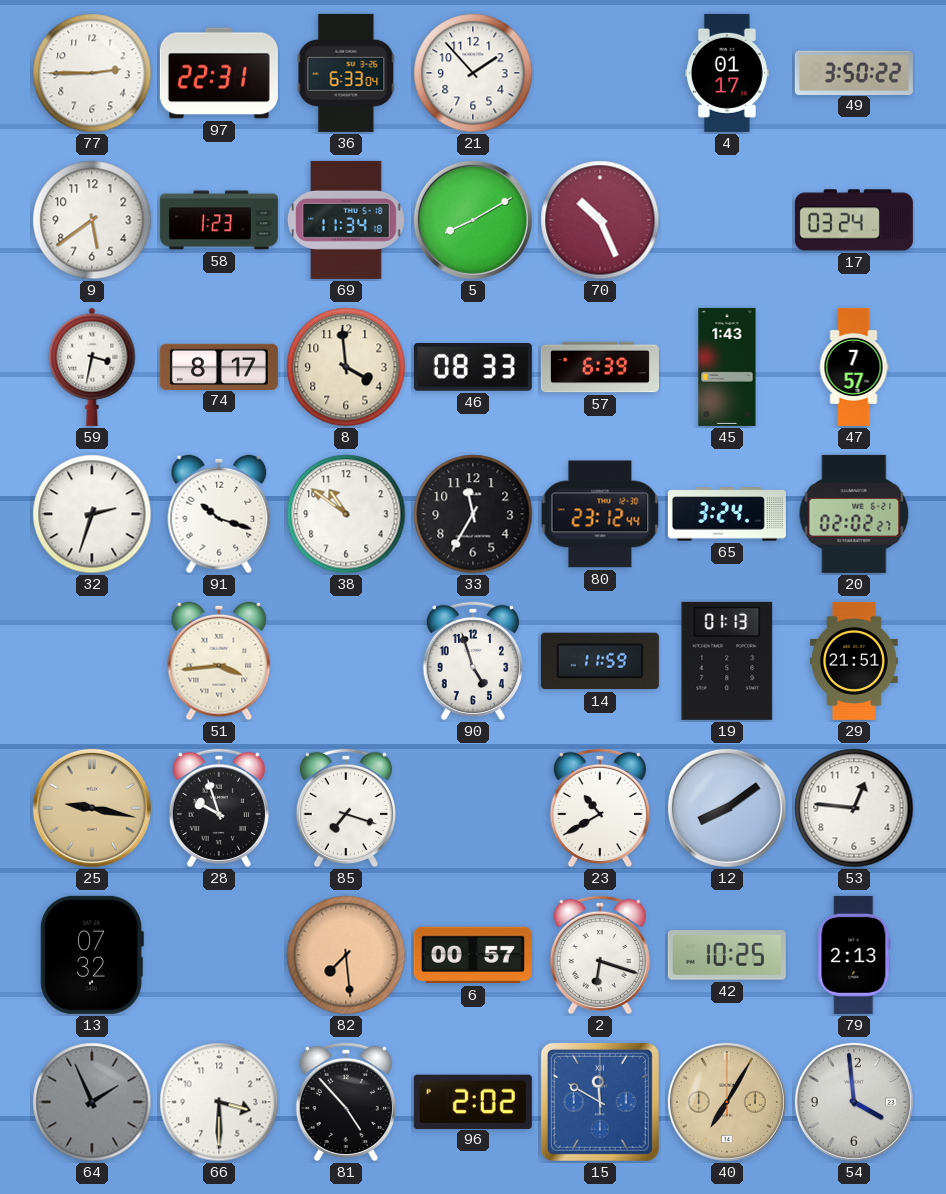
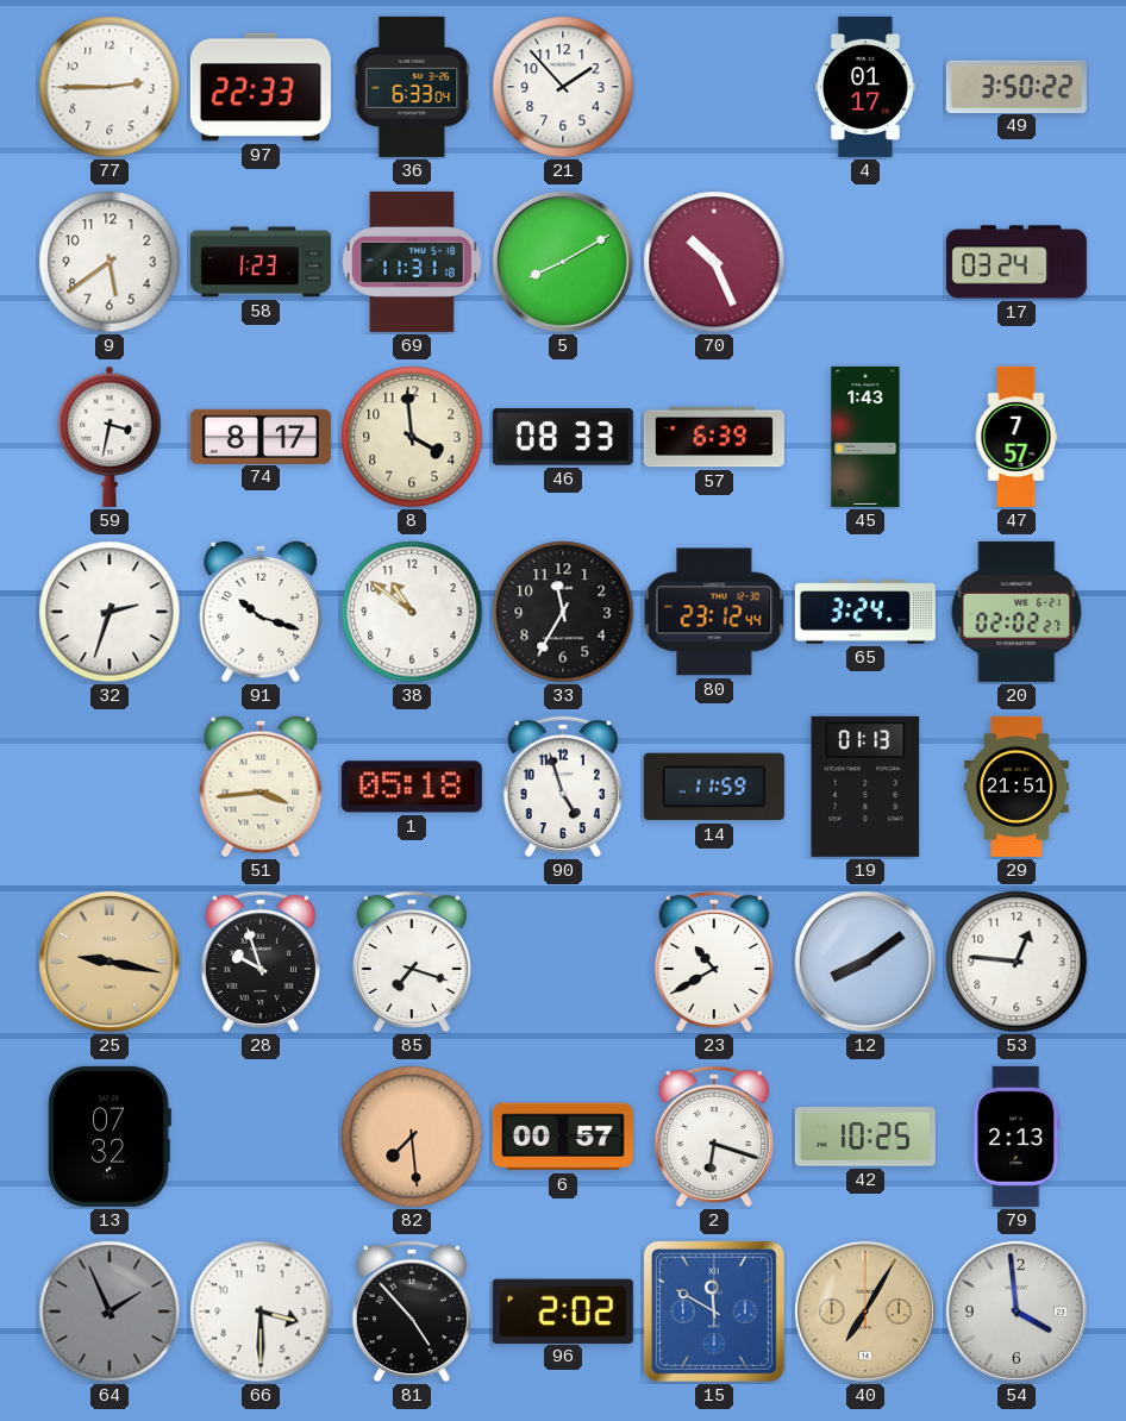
97: 22:31 -> 22:33
69: 11:34 -> 11:31
1: none -> 05:18
